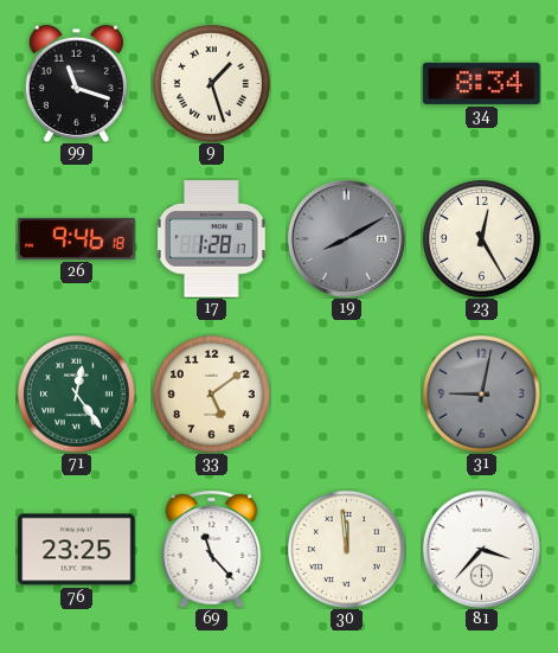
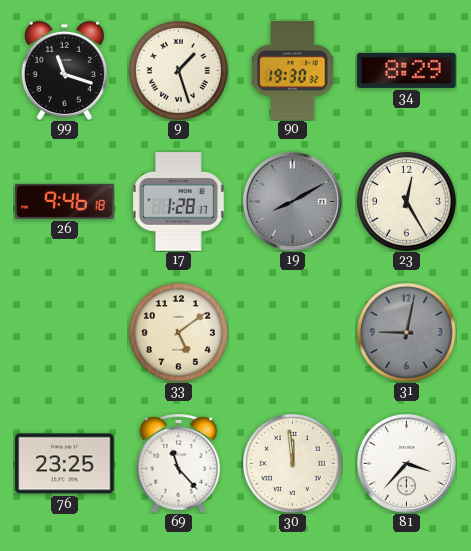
90: none -> 19:30
34: 8:34 -> 8:29
71: 12:24 -> none
